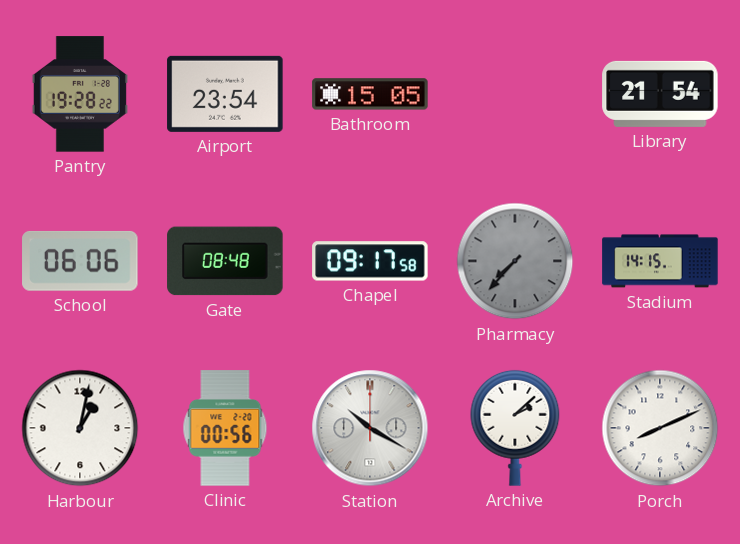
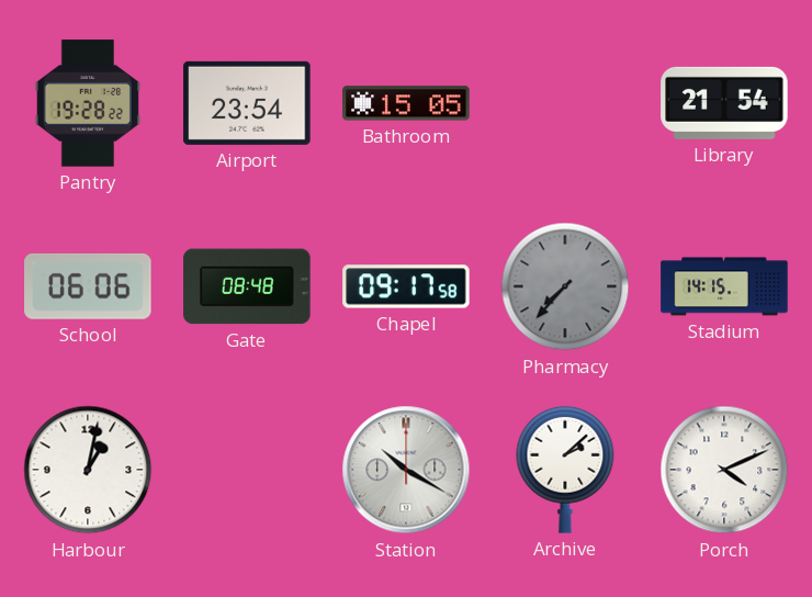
Clinic: 00:56 -> none
Porch: 8:11 -> 4:11
